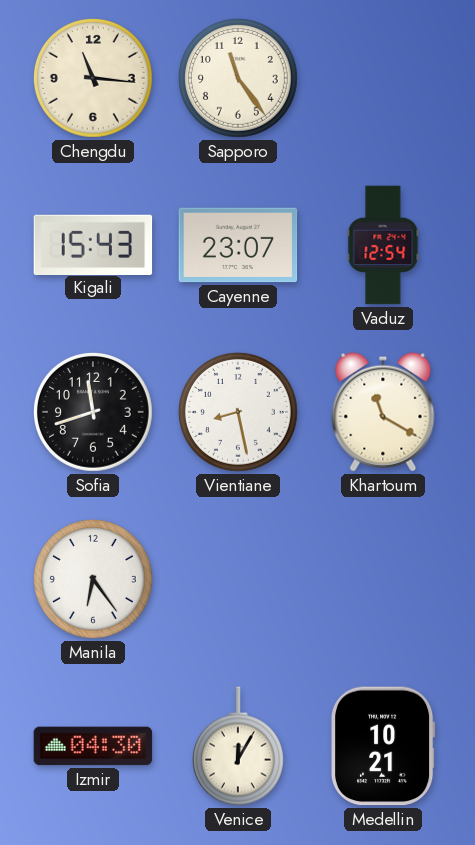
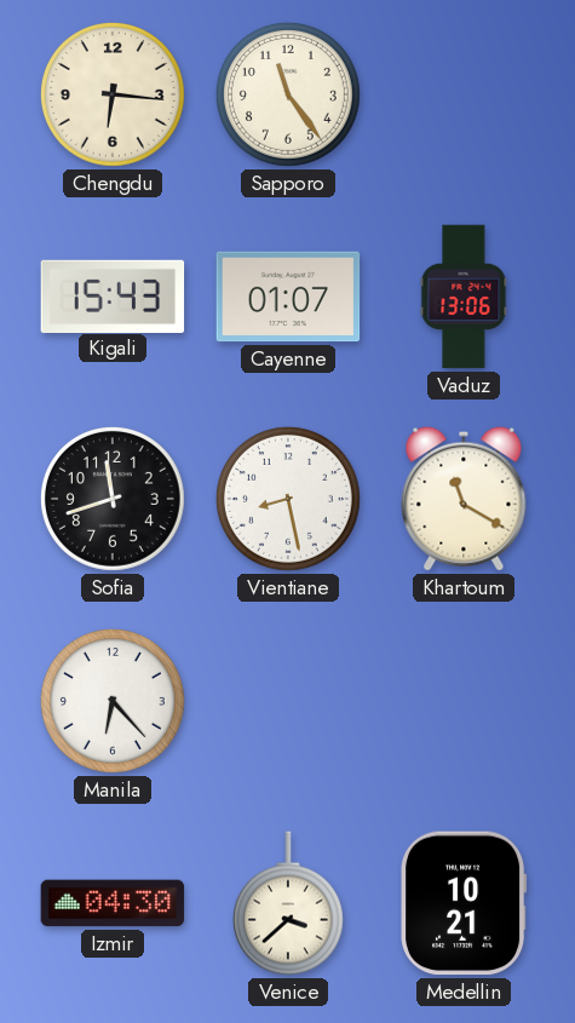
Chengdu: 11:16 -> 6:16
Cayenne: 23:07 -> 01:07
Vaduz: 12:54 -> 13:06
Manila: 6:24 -> 6:23
Venice: 12:05 -> 3:38
